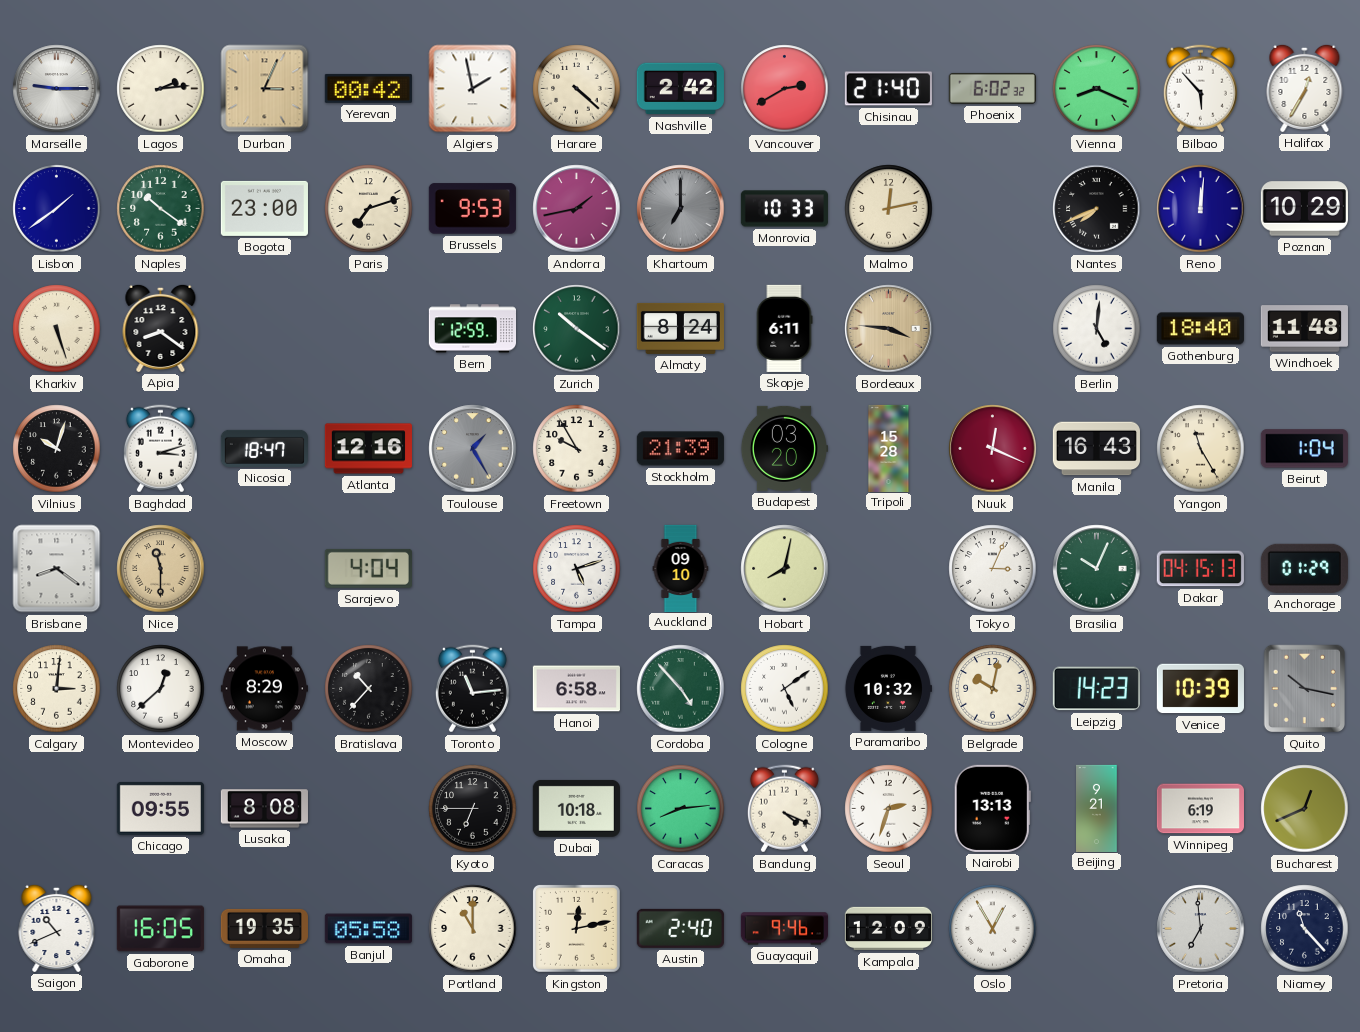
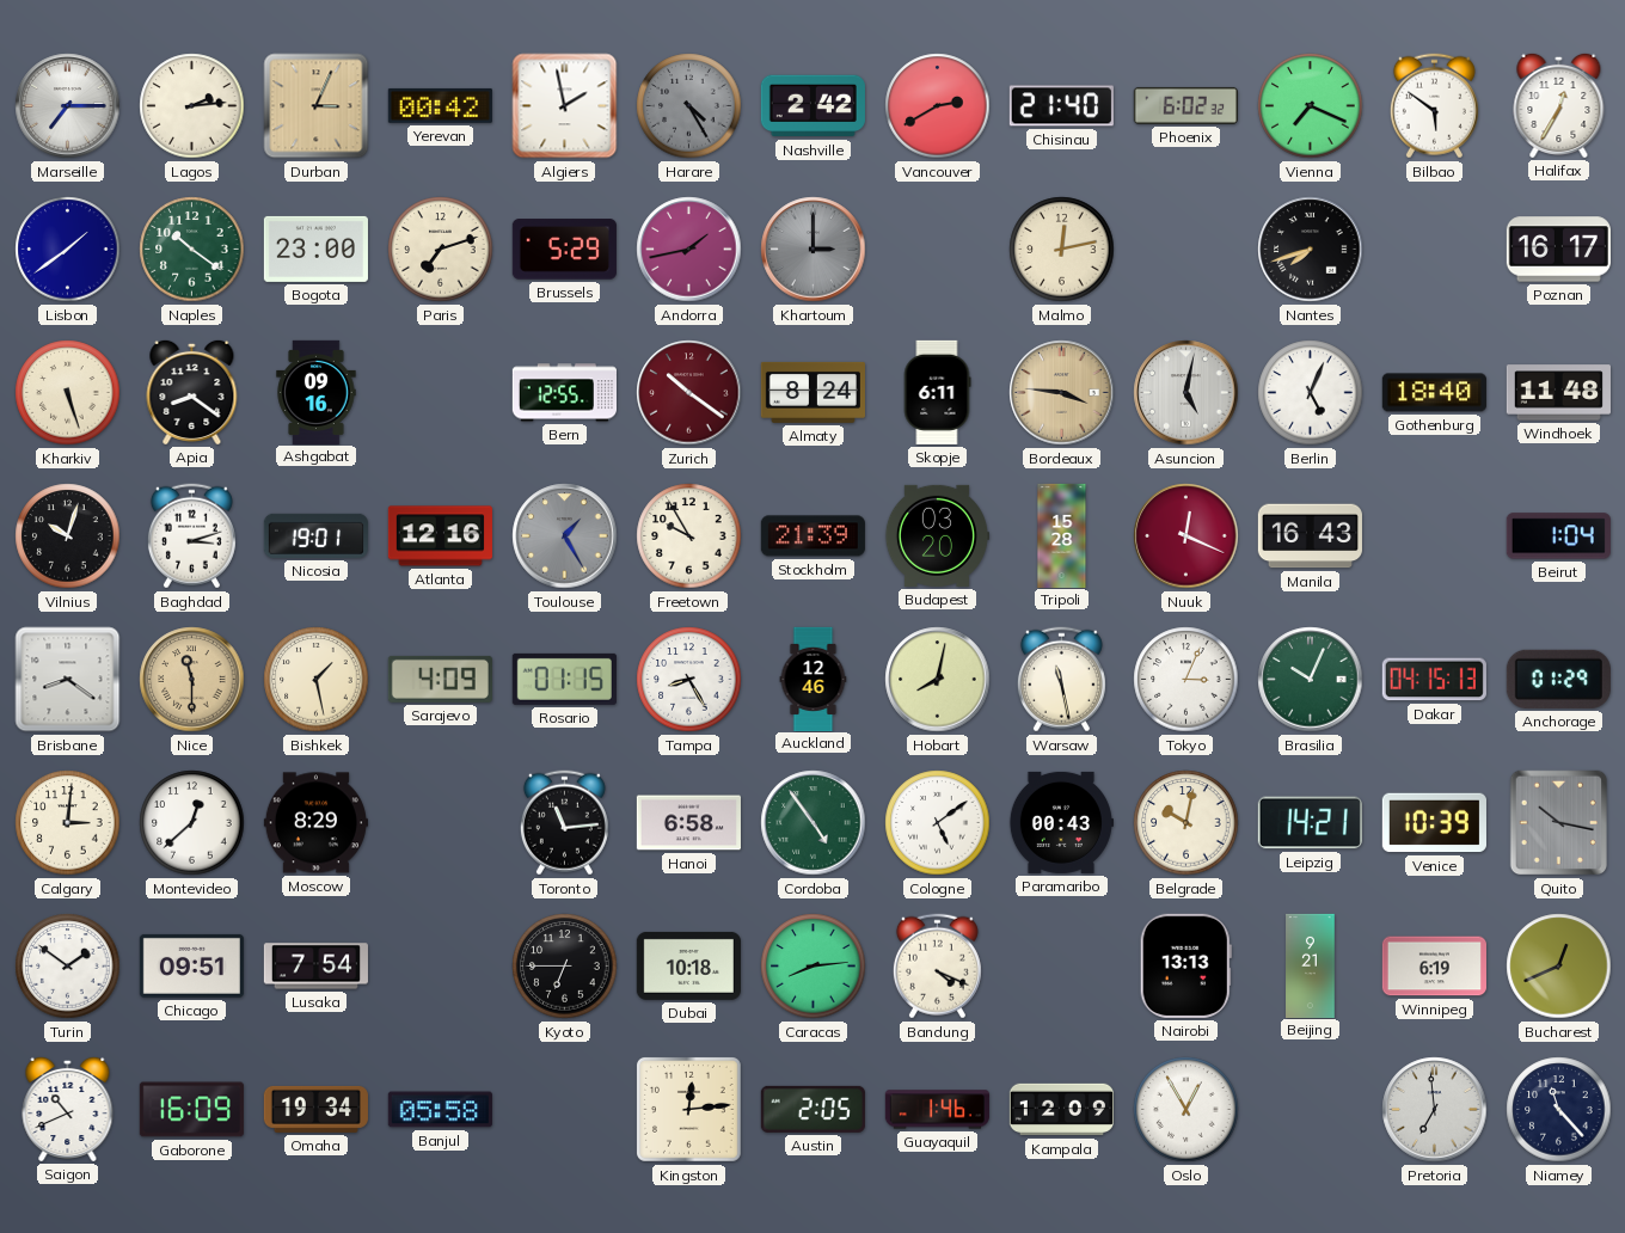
Marseille: 9:15 -> 7:15
Harare: 4:22 -> 4:25
Harare dial: cream -> grey
Vienna: 8:19 -> 7:19
Bilbao: 5:53 -> 5:51
Brussels: 9:53 -> 5:29
Khartoum: 7:00 -> 3:00
Monrovia: 10:33 -> none
Nantes: 7:41 -> 7:42
Reno: 12:01 -> none
Poznan: 10:29 -> 16:17
Ashgabat: none -> 09:16
Bern: 12:59 -> 12:55
Zurich dial: green -> burgundy
Asuncion: none -> 5:02
Berlin: 5:01 -> 5:04
Nicosia: 18:47 -> 19:01
Yangon: 11:25 -> none
Bishkek: none -> 1:28
Sarajevo: 4:04 -> 4:09
Rosario: none -> 01:15
Tampa: 5:12 -> 8:25
Auckland: 09:10 -> 12:46
Warsaw: none -> 11:28
Bratislava: 10:37 -> none
Cordoba: 4:53 -> 4:54
Paramaribo: 10:32 -> 00:43
Leipzig: 14:23 -> 14:21
Turin: none -> 1:51
Chicago: 09:55 -> 09:51
Lusaka: 8:08 -> 7:54
Seoul: 2:33 -> none
Gaborone: 16:05 -> 16:09
Omaha: 19:35 -> 19:34
Portland: 11:00 -> none
Kingston: 12:13 -> 12:14
Austin: 2:40 -> 2:05
Guayaquil: 9:46 -> 1:46
